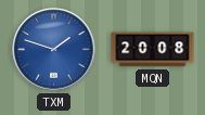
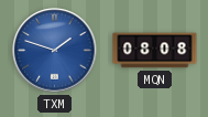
MQN: 20:08 -> 08:08
